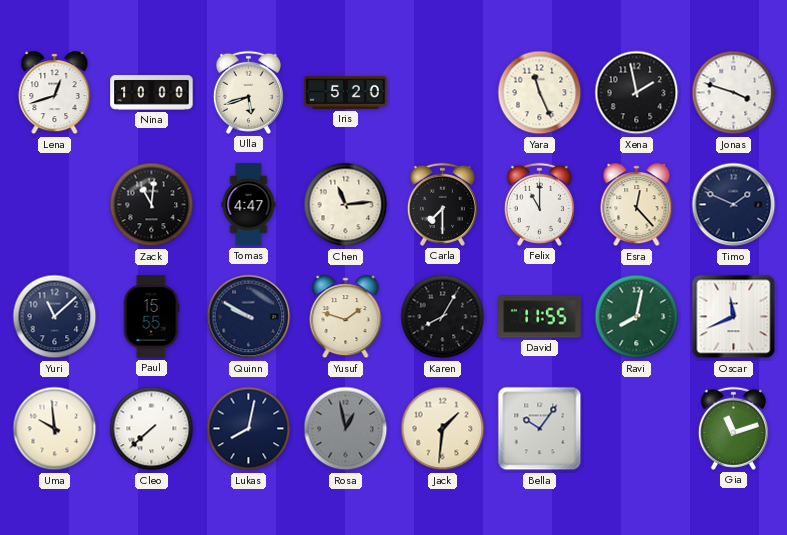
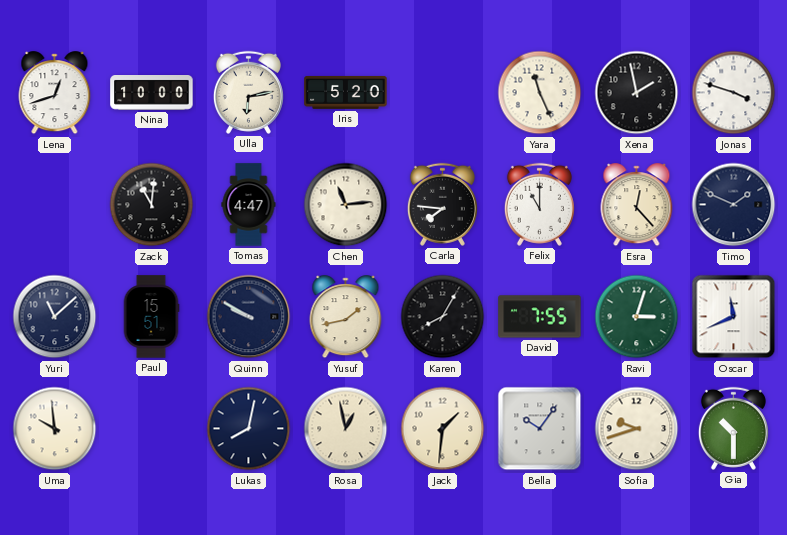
Ulla: 5:42 -> 6:13
Carla: 7:30 -> 7:46
Paul: 15:55 -> 15:51
Yusuf: 1:48 -> 1:43
David: 11:55 -> 7:55
Ravi: 8:02 -> 3:03
Cleo: 7:38 -> none
Rosa dial: grey -> cream
Sofia: none -> 9:42
Gia: 11:12 -> 10:30
